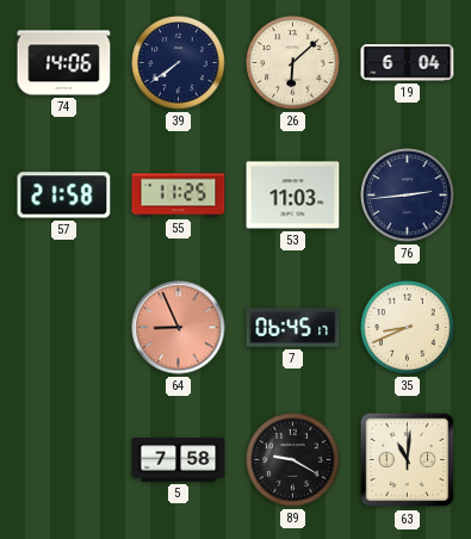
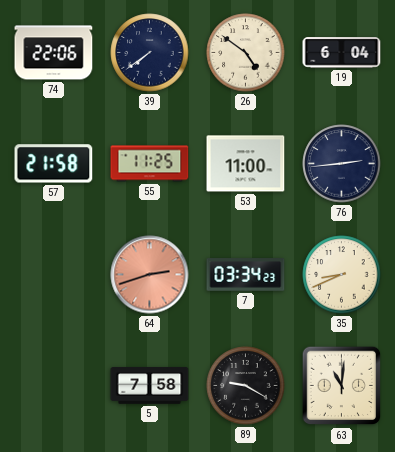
74: 14:06 -> 22:06
26: 6:08 -> 4:51
53: 11:03 -> 11:00
64: 8:56 -> 2:42
7: 06:45 -> 03:34
